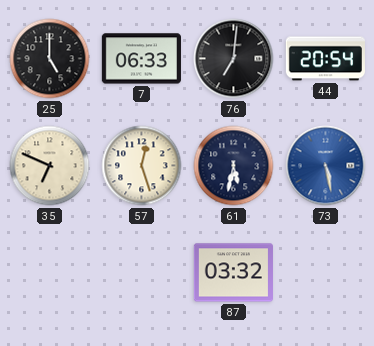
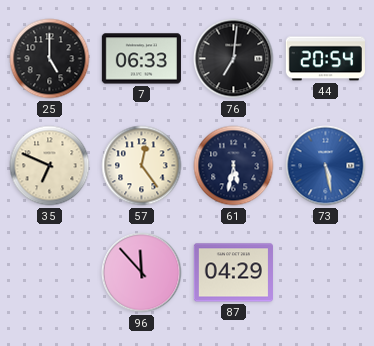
57: 12:27 -> 12:24
96: none -> 11:53
87: 03:32 -> 04:29
